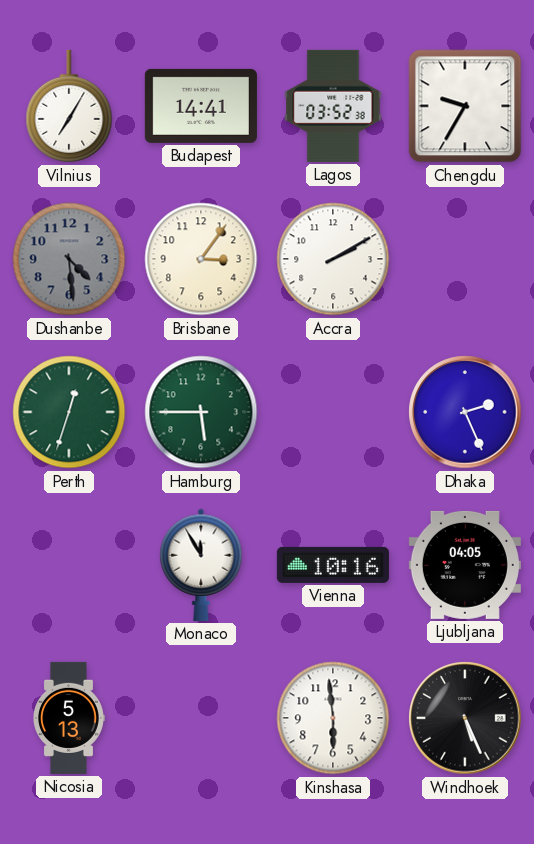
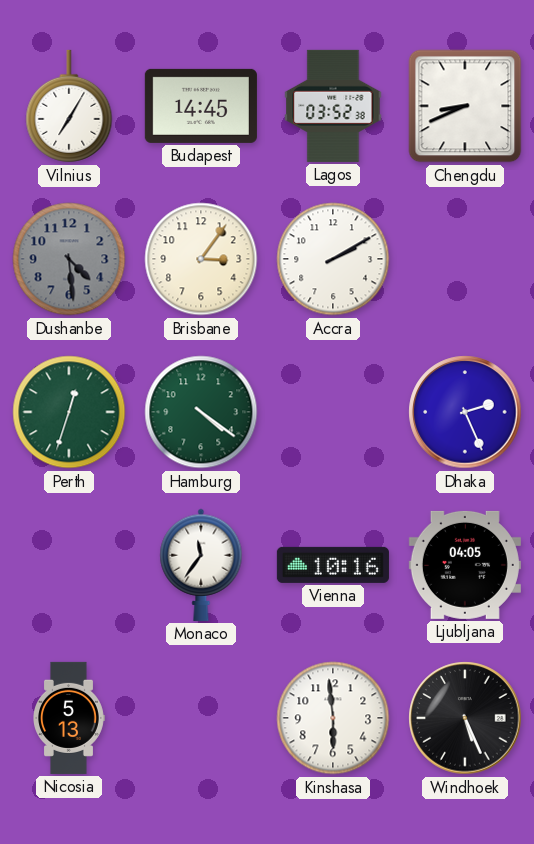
Budapest: 14:41 -> 14:45
Chengdu: 9:35 -> 8:41
Hamburg: 5:45 -> 4:21
Monaco: 11:55 -> 11:36
